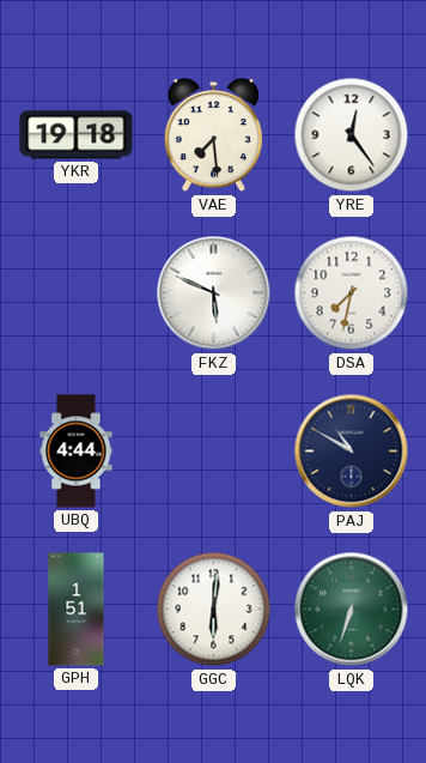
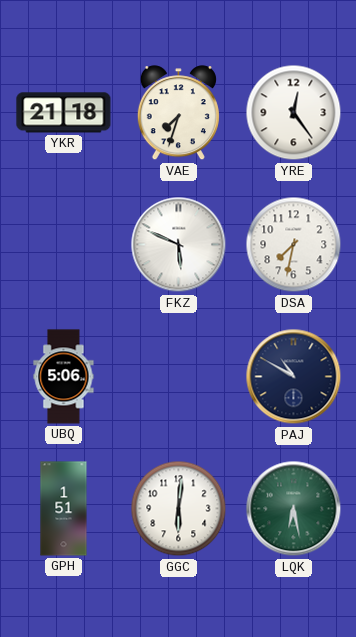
YKR: 19:18 -> 21:18
VAE: 7:29 -> 7:33
UBQ: 4:44 -> 5:06
LQK: 6:33 -> 6:28
